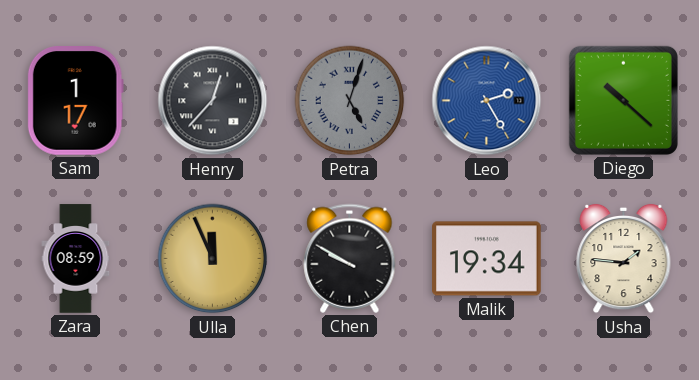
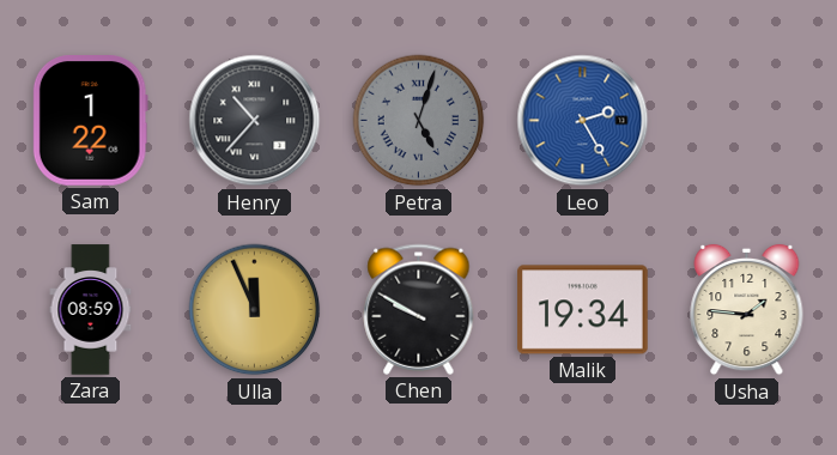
Sam: 1:17 -> 1:22
Henry: 12:37 -> 10:37
Diego: 10:22 -> none
